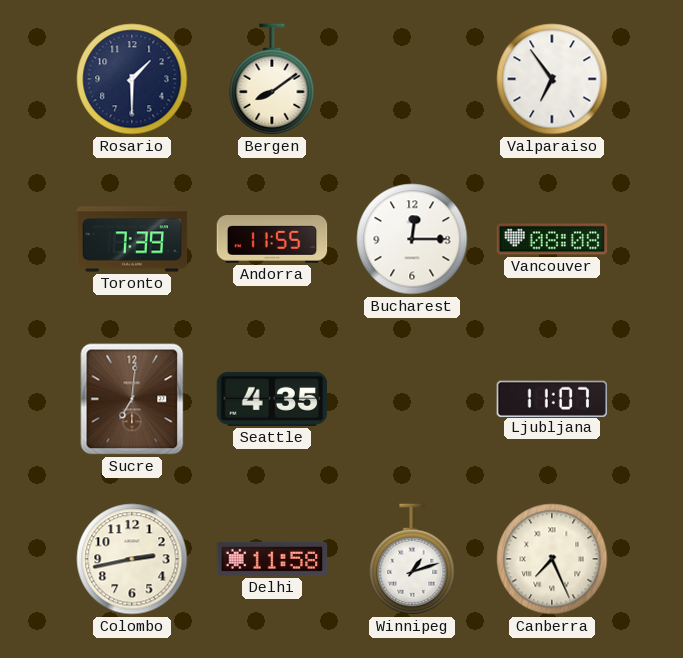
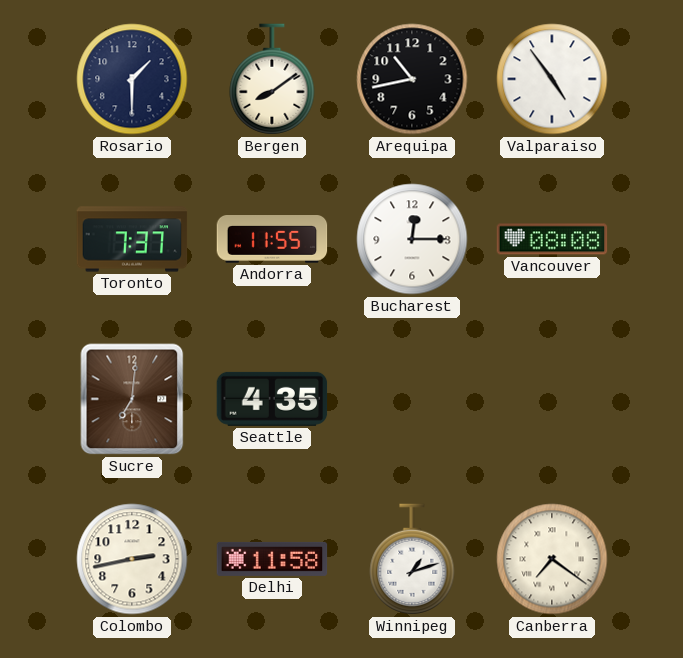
Arequipa: none -> 10:43
Valparaiso: 6:54 -> 4:54
Toronto: 7:39 -> 7:37
Ljubljana: 11:07 -> none
Canberra: 7:26 -> 7:21
